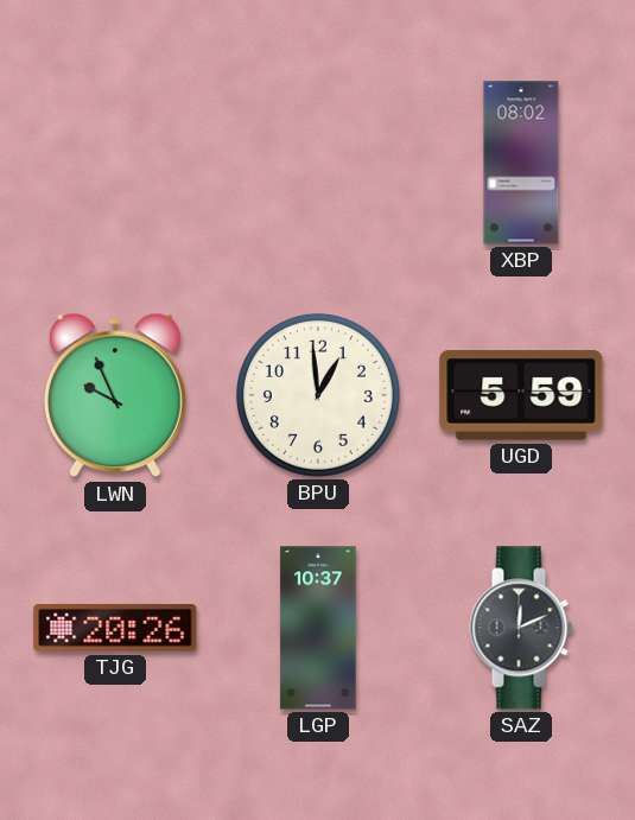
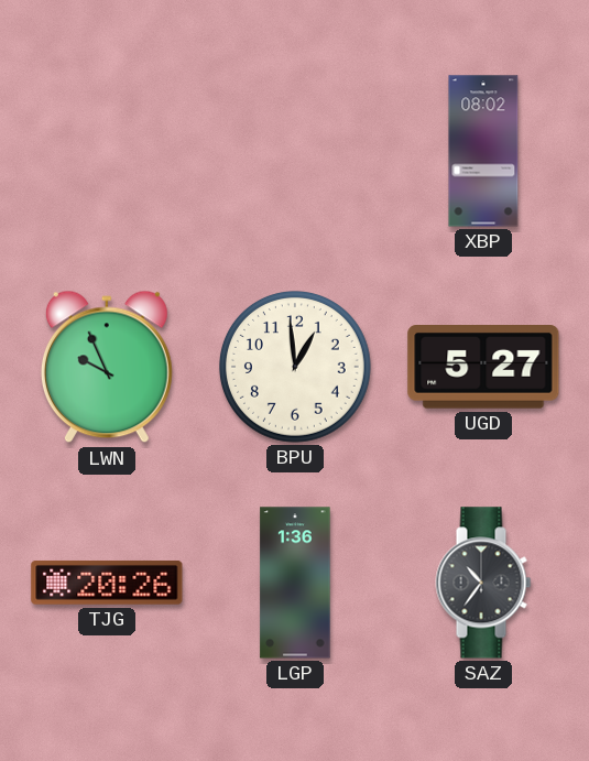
UGD: 5:59 -> 5:27
LGP: 10:37 -> 1:36
SAZ: 12:11 -> 10:36
